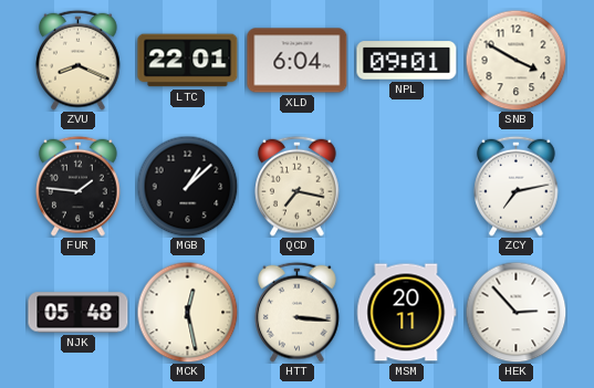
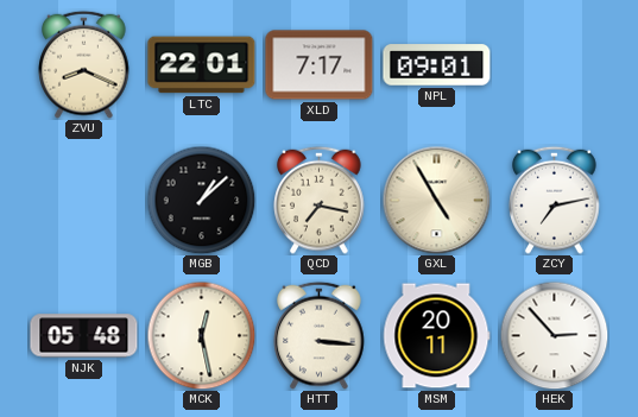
XLD: 6:04 -> 7:17
SNB: 3:50 -> none
FUR: 1:46 -> none
GXL: none -> 4:55
